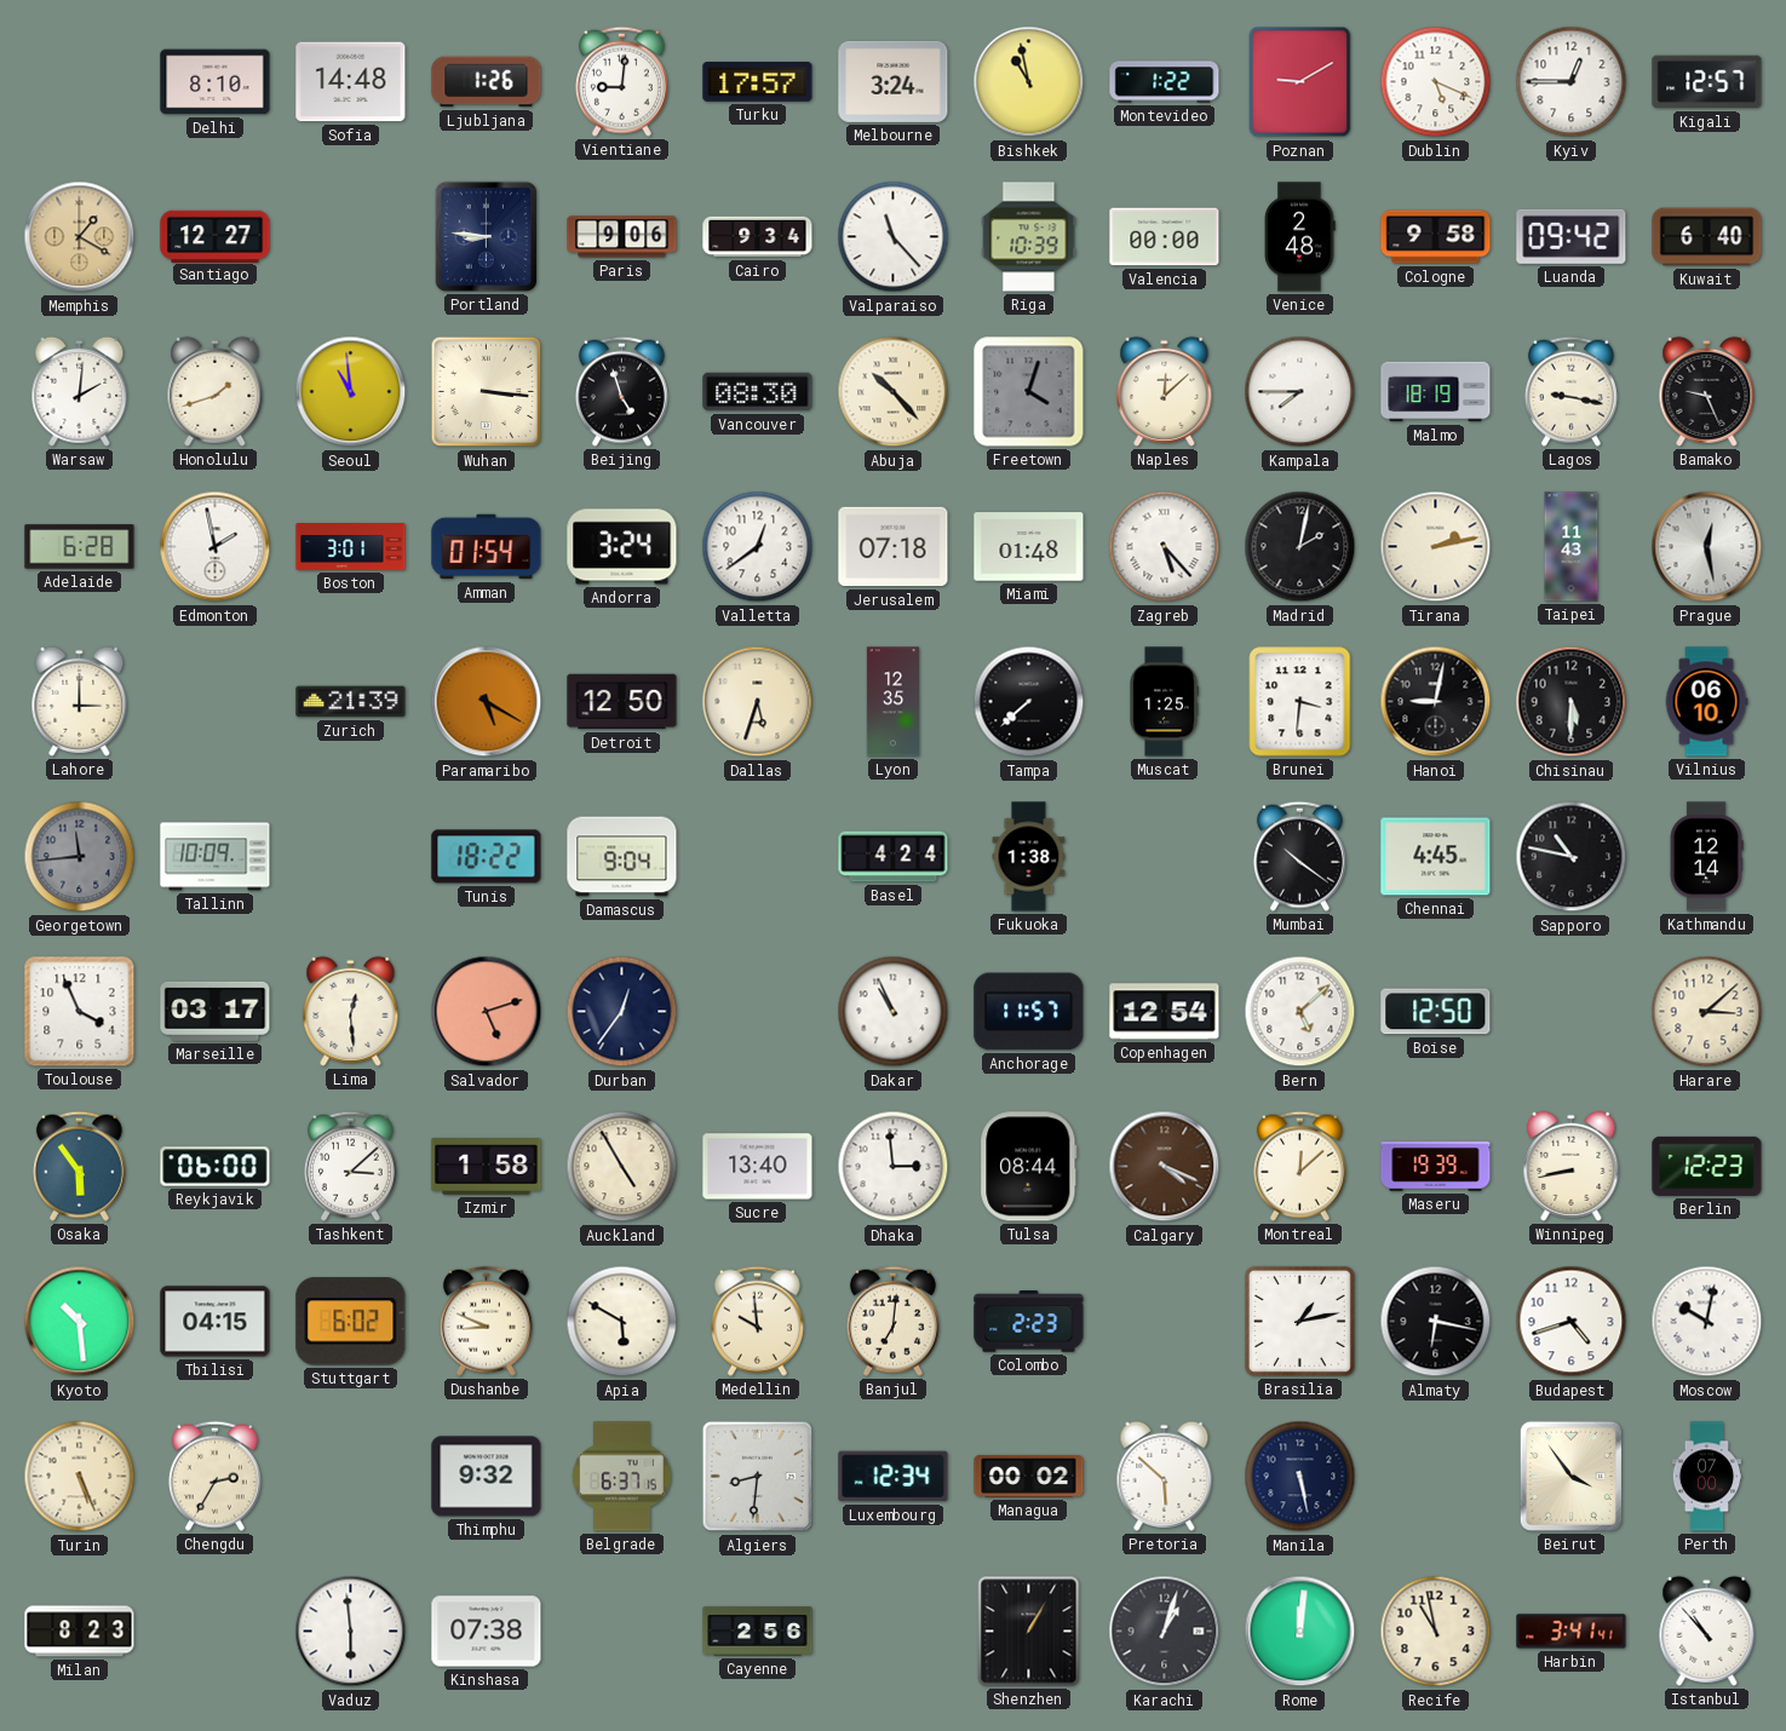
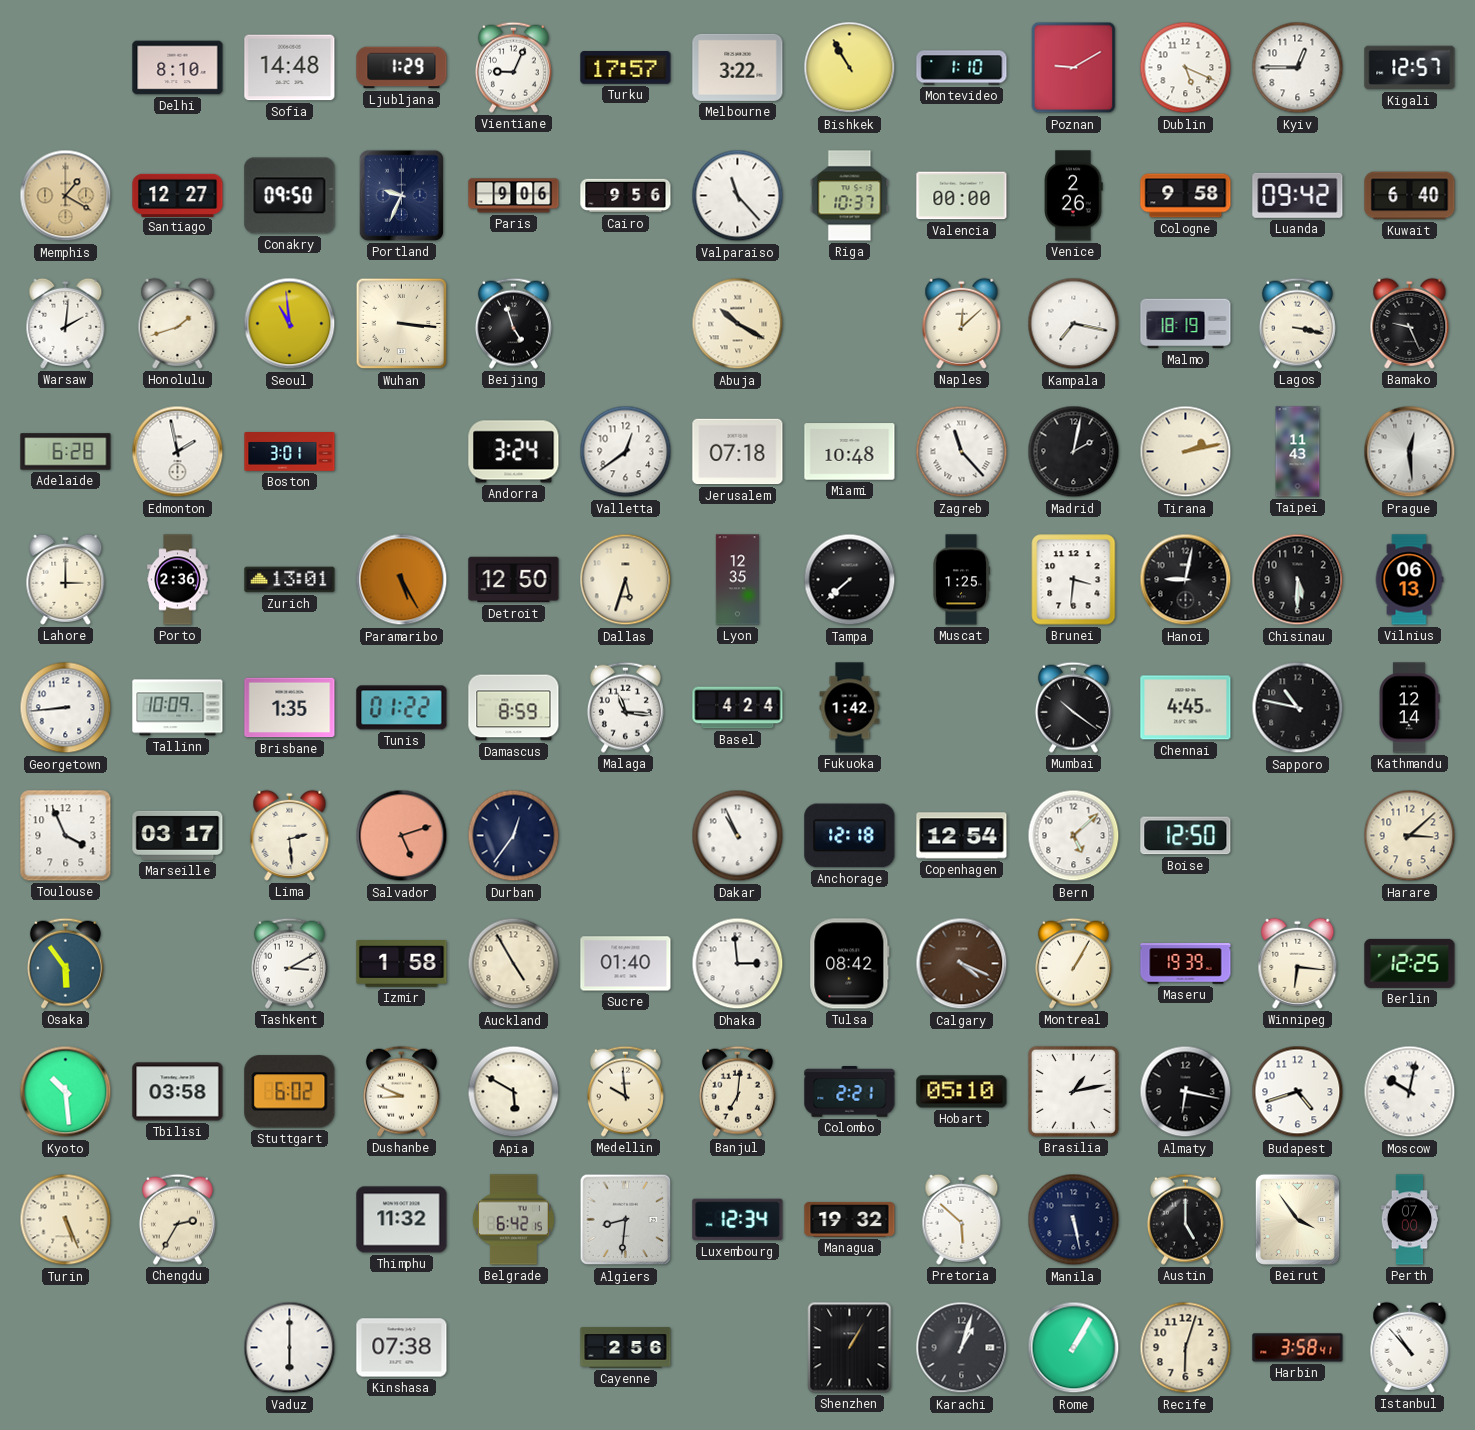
Ljubljana: 1:26 -> 1:29
Vientiane: 9:01 -> 9:04
Melbourne: 3:24 -> 3:22
Bishkek: 10:58 -> 10:55
Montevideo: 1:22 -> 1:10
Conakry: none -> 09:50
Portland: 8:46 -> 9:34
Cairo: 9:34 -> 9:56
Riga: 10:39 -> 10:37
Venice: 2:48 -> 2:26
Vancouver: 08:30 -> none
Abuja: 10:23 -> 10:20
Freetown: 4:03 -> none
Kampala: 7:45 -> 7:17
Lagos: 9:17 -> 3:17
Amman: 01:54 -> none
Miami: 01:48 -> 10:48
Zagreb: 5:23 -> 11:23
Prague: 12:28 -> 12:29
Porto: none -> 2:36
Zurich: 21:39 -> 13:01
Paramaribo: 5:20 -> 5:25
Vilnius: 06:10 -> 06:13
Georgetown: 11:44 -> 8:44
Georgetown dial: grey -> white
Brisbane: none -> 1:35
Tunis: 18:22 -> 01:22
Damascus: 9:04 -> 8:59
Malaga: none -> 11:16
Fukuoka: 1:38 -> 1:42
Lima: 12:29 -> 2:29
Anchorage: 11:57 -> 12:18
Reykjavik: 06:00 -> none
Tashkent: 3:08 -> 3:10
Sucre: 13:40 -> 01:40
Tulsa: 08:44 -> 08:42
Montreal: 12:08 -> 1:05
Winnipeg: 8:43 -> 6:16
Berlin: 12:23 -> 12:25
Tbilisi: 04:15 -> 03:58
Colombo: 2:23 -> 2:21
Hobart: none -> 05:10
Thimphu: 9:32 -> 11:32
Belgrade: 6:37 -> 6:42
Managua: 00:02 -> 19:32
Austin: none -> 5:00
Milan: 8:23 -> none
Vaduz: 5:59 -> 6:00
Rome: 12:01 -> 1:05
Recife: 10:58 -> 6:03
Harbin: 3:41 -> 3:58
